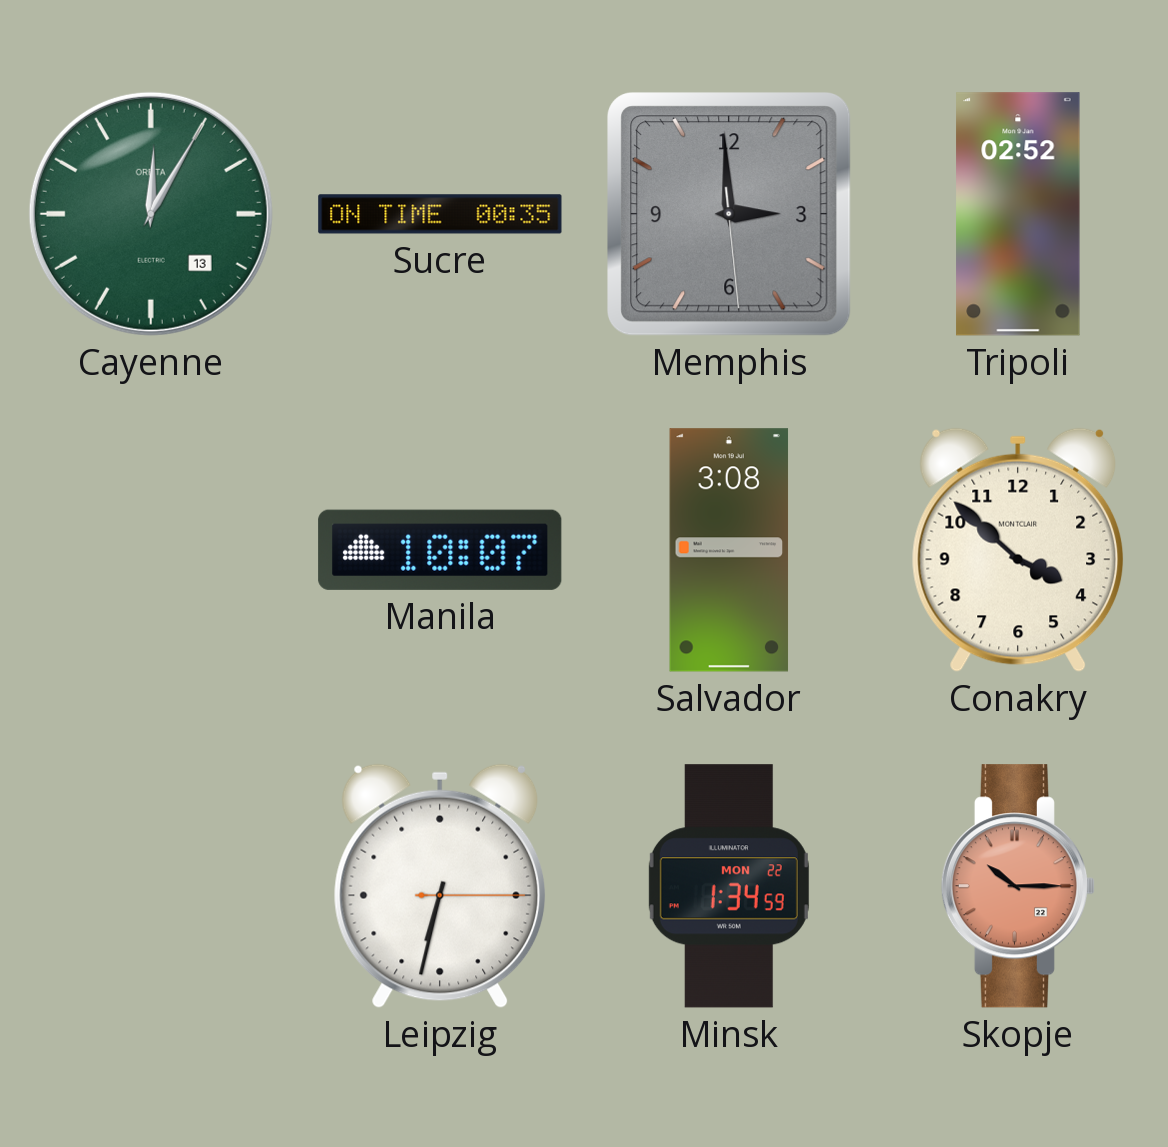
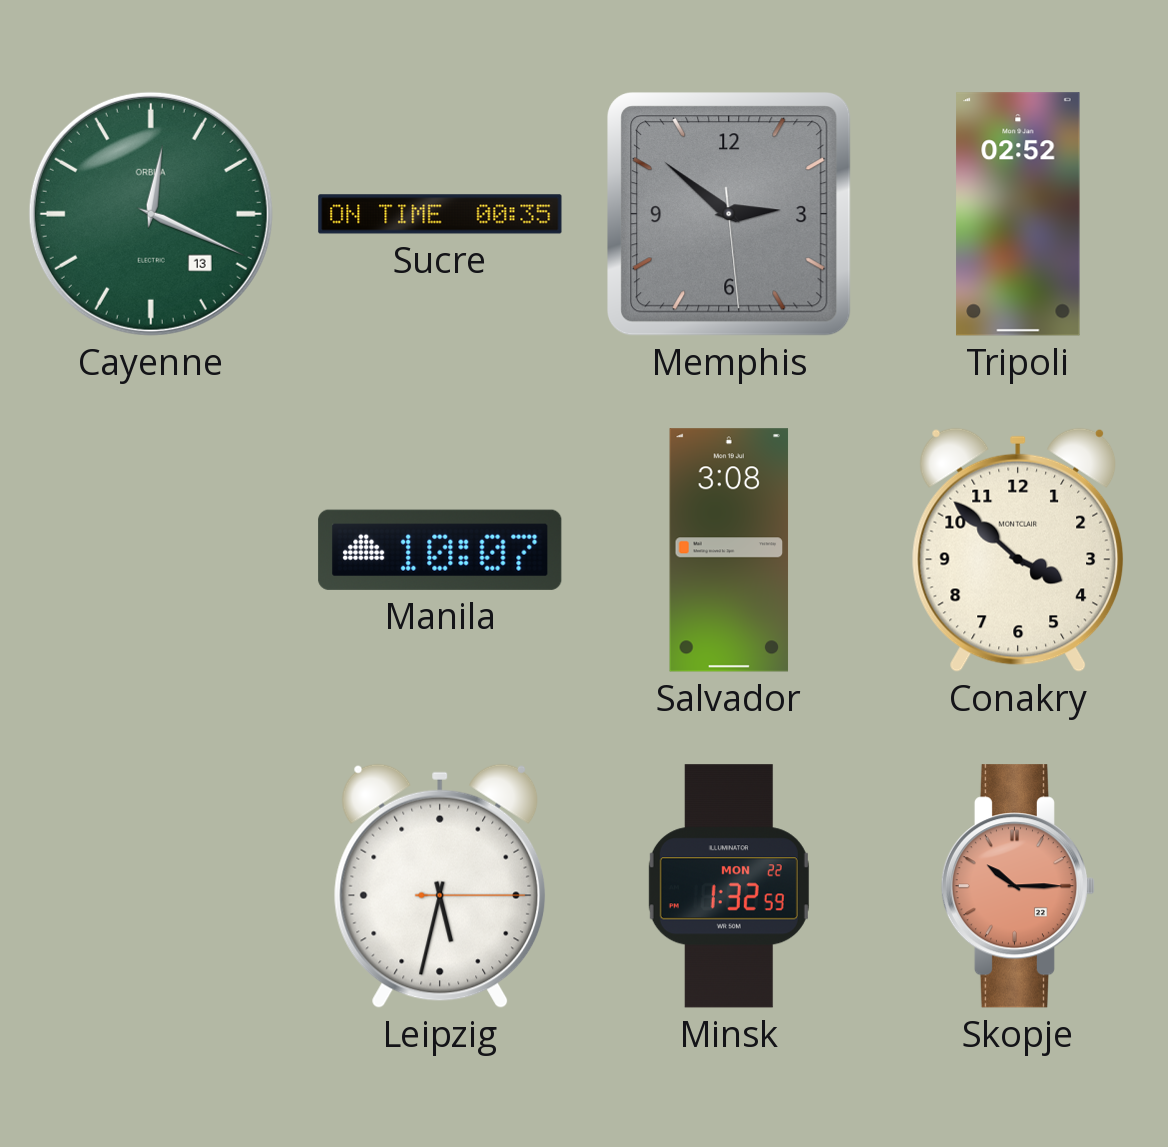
Cayenne: 12:05 -> 12:19
Memphis: 2:59 -> 2:51
Leipzig: 6:32 -> 5:32
Minsk: 1:34 -> 1:32
